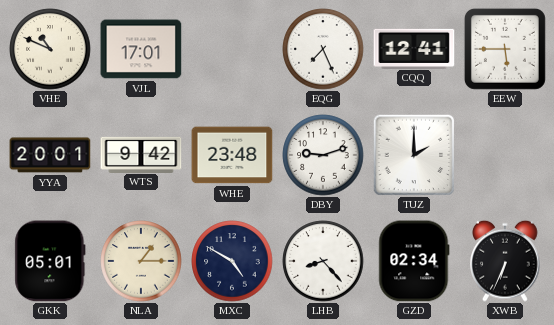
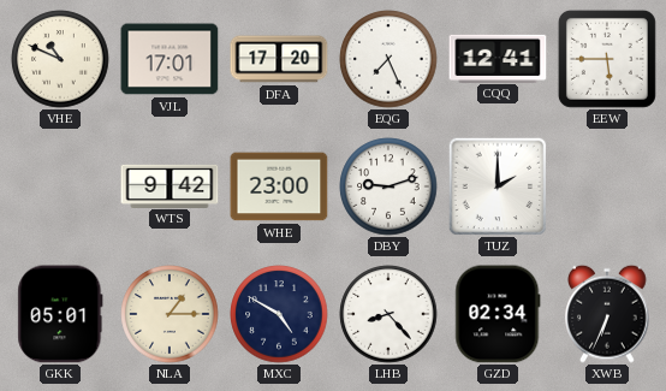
DFA: none -> 17:20
YYA: 20:01 -> none
WHE: 23:48 -> 23:00
